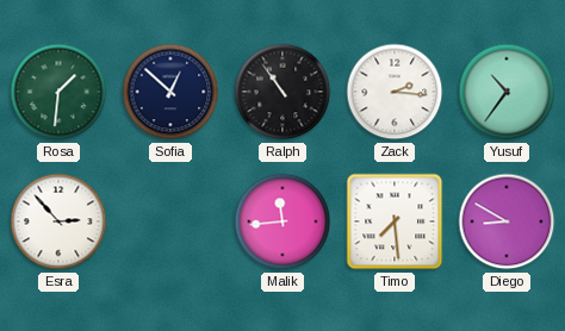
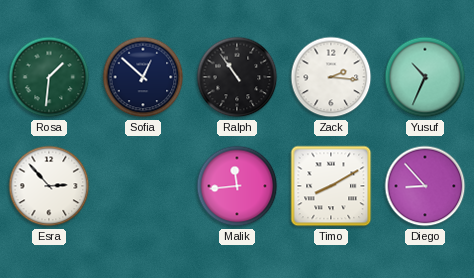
Yusuf: 10:36 -> 10:34
Timo: 7:29 -> 8:10
Diego: 8:50 -> 8:53
